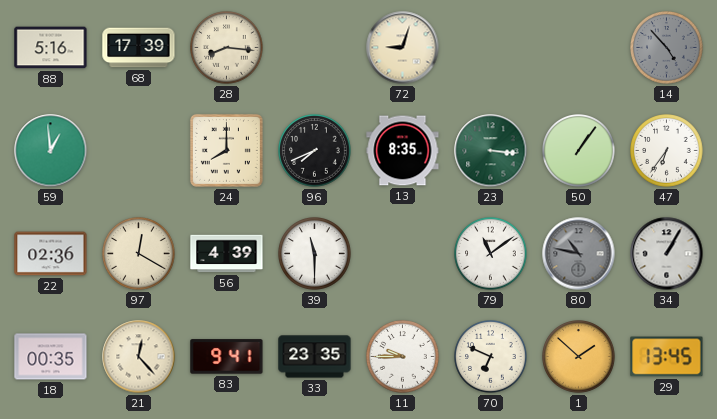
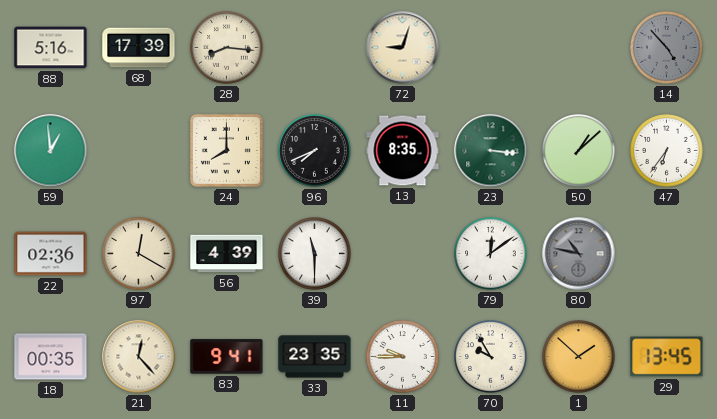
50: 1:06 -> 1:08
79: 11:09 -> 12:09
34: 1:05 -> none
70: 6:49 -> 9:55
